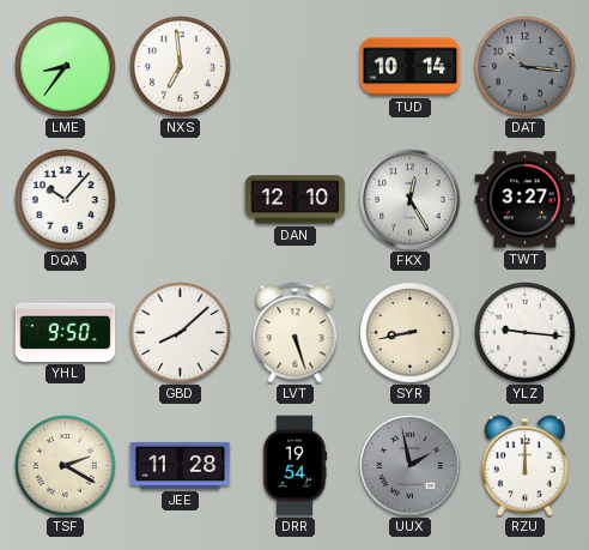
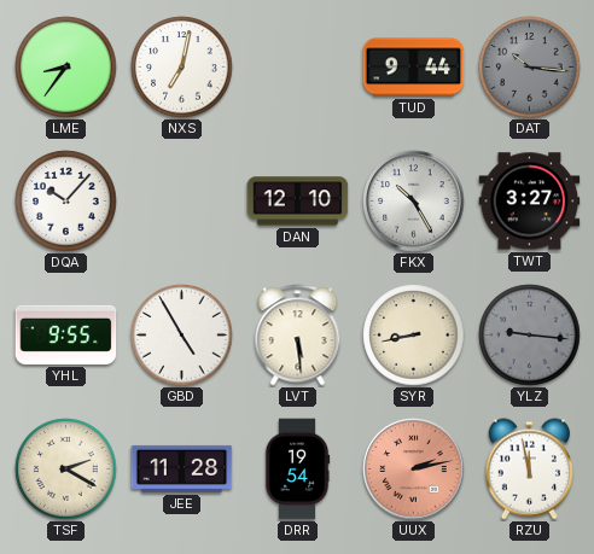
NXS: 6:59 -> 7:02
TUD: 10:14 -> 9:44
FKX: 12:25 -> 10:25
YHL: 9:50 -> 9:55
GBD: 8:08 -> 4:55
LVT: 5:27 -> 5:29
YLZ dial: white -> grey
UUX: 1:58 -> 2:13
UUX dial: grey -> salmon
RZU: 12:00 -> 11:58
